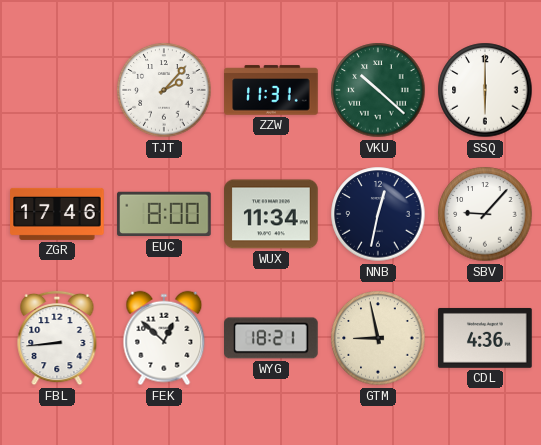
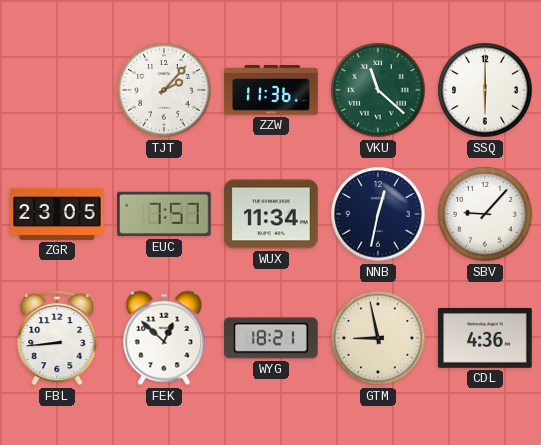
ZZW: 11:31 -> 11:36
VKU: 10:22 -> 11:22
ZGR: 17:46 -> 23:05
EUC: 8:00 -> 7:57
